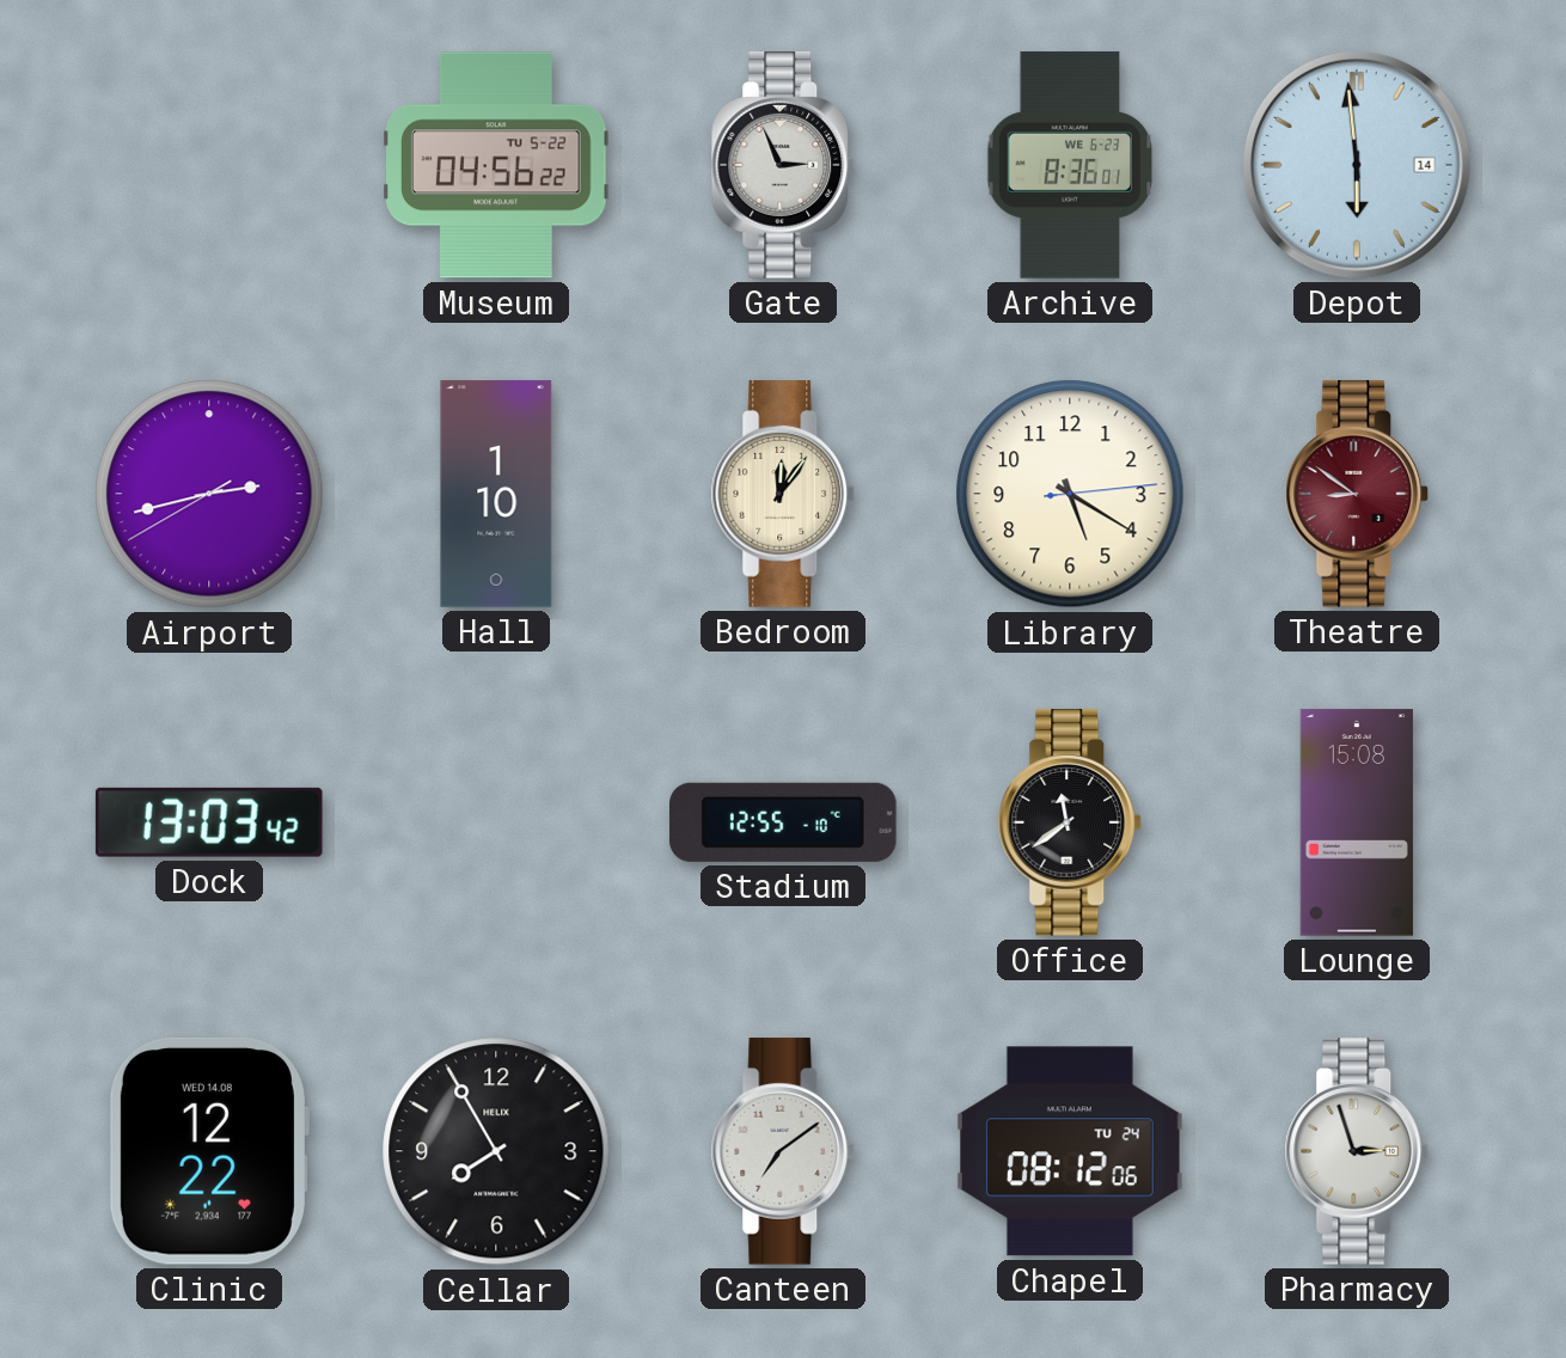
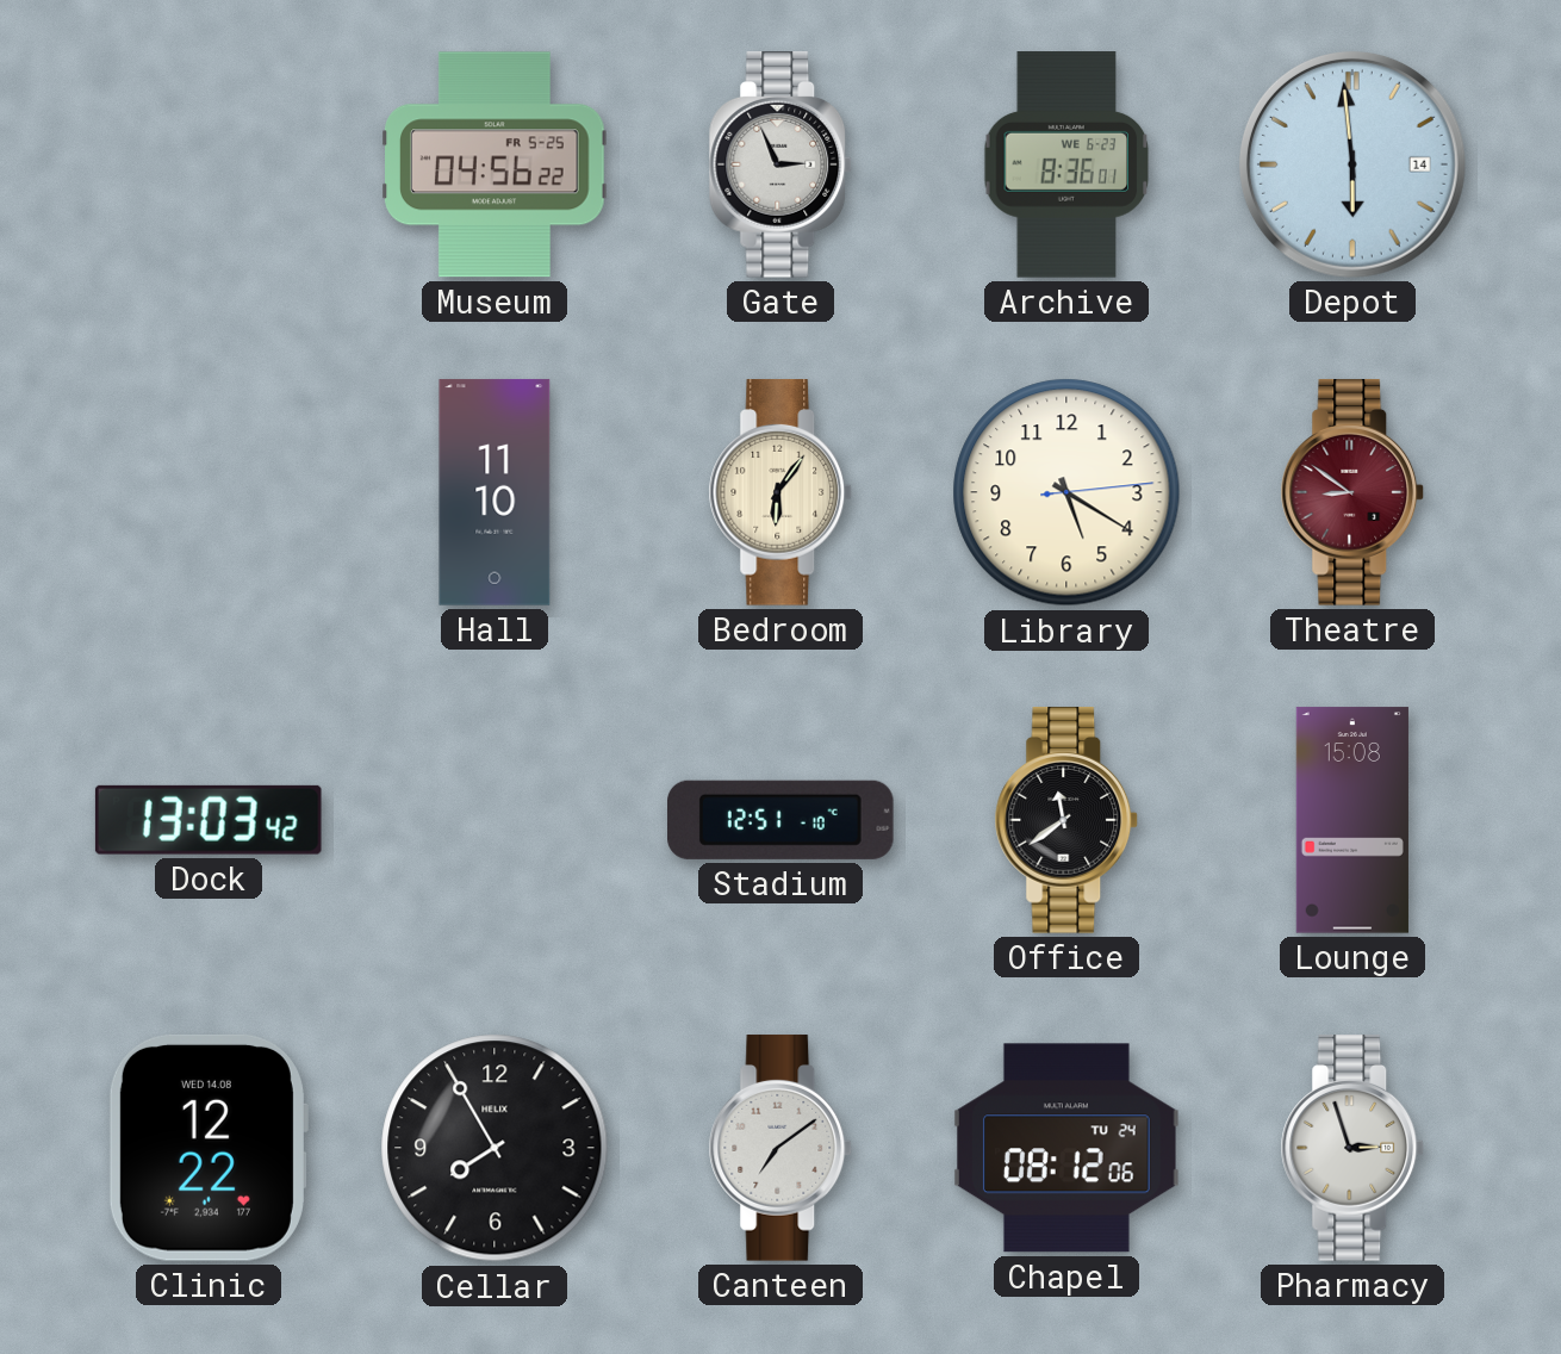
Museum date: TU 5-22 -> FR 5-25
Airport: 2:42 -> none
Hall: 1:10 -> 11:10
Bedroom: 12:06 -> 6:06
Stadium: 12:55 -> 12:51
